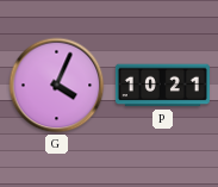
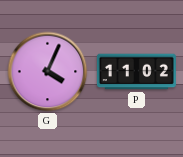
P: 10:21 -> 11:02
